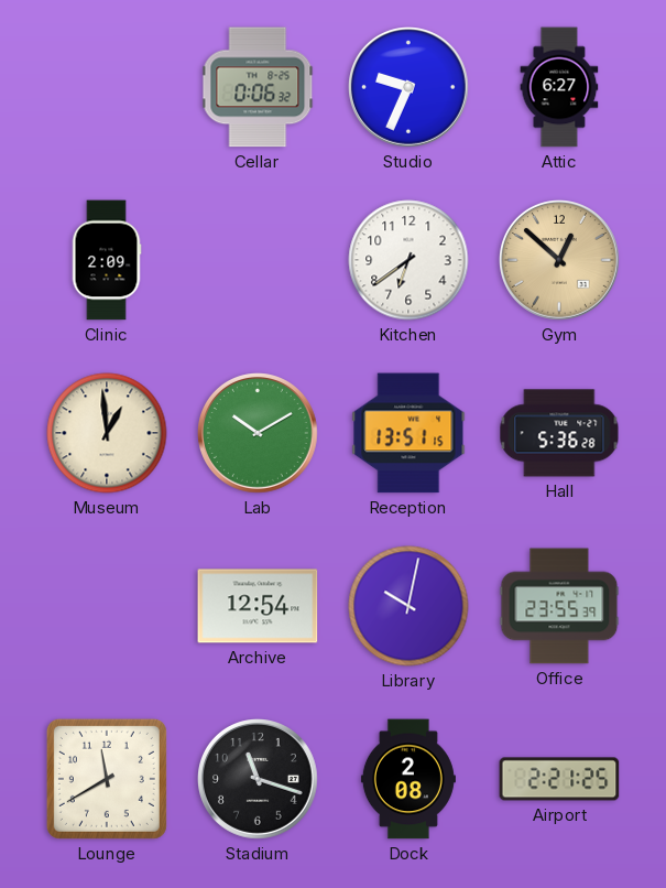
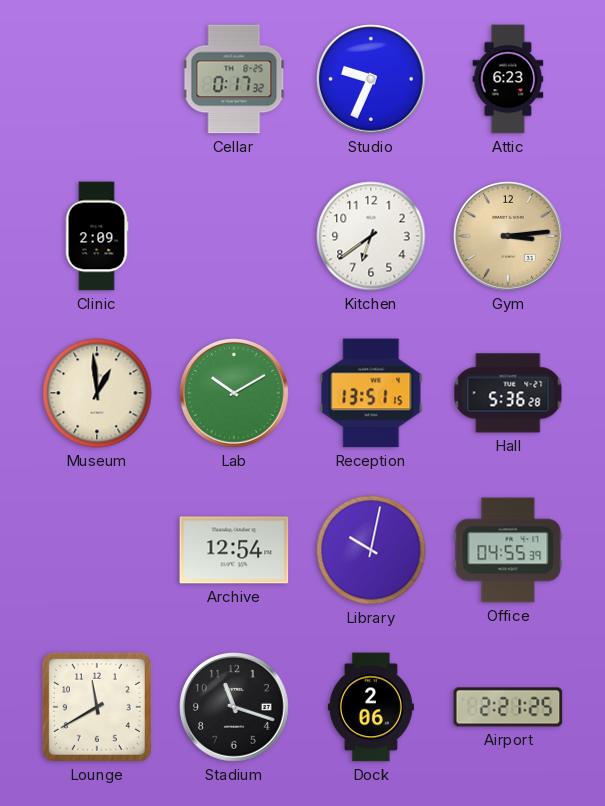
Cellar: 0:06 -> 0:17
Attic: 6:27 -> 6:23
Gym: 12:52 -> 3:14
Office: 23:55 -> 04:55
Dock: 2:08 -> 2:06
